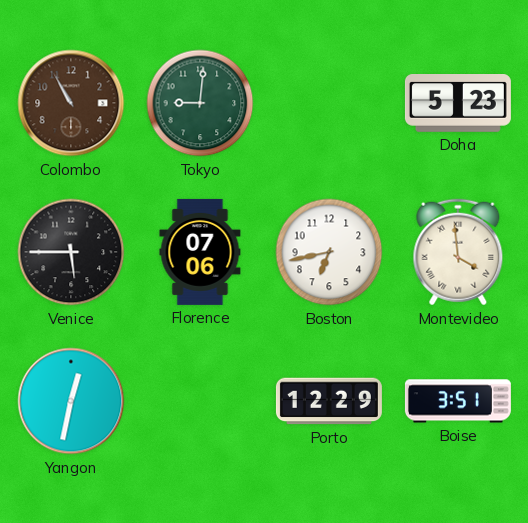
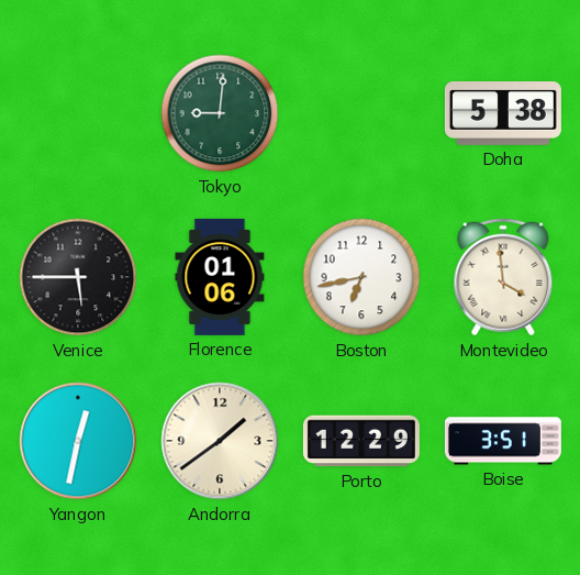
Colombo: 10:55 -> none
Doha: 5:23 -> 5:38
Florence: 07:06 -> 01:06
Andorra: none -> 1:39
